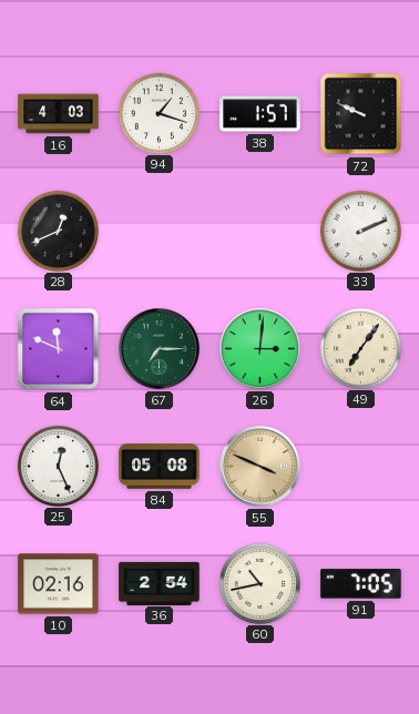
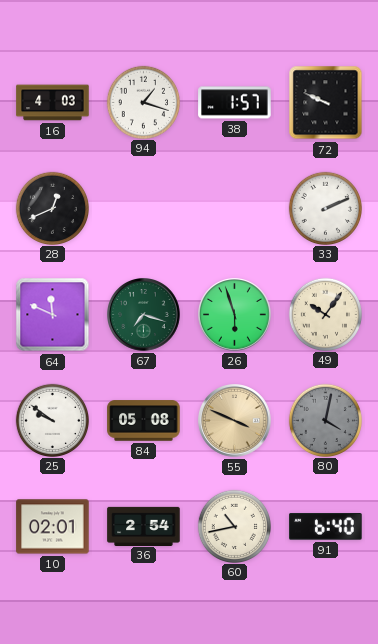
67: 7:15 -> 7:18
26: 3:01 -> 5:57
49: 7:06 -> 10:06
25: 12:26 -> 9:51
80: none -> 4:02
10: 02:16 -> 02:01
91: 7:05 -> 6:40
